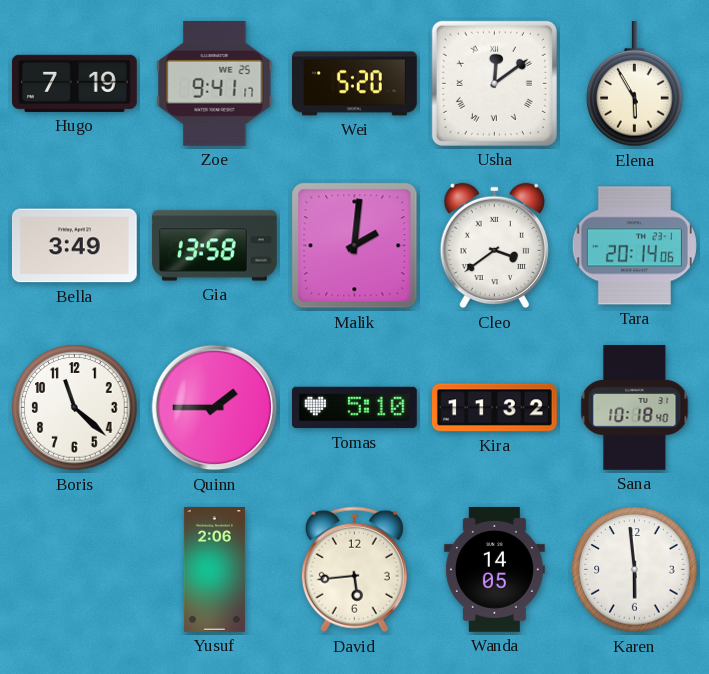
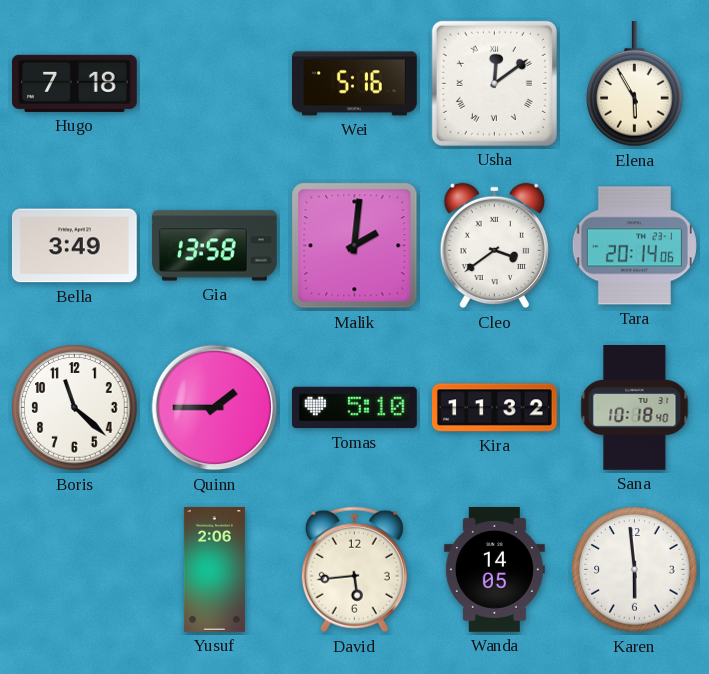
Hugo: 7:19 -> 7:18
Zoe: 9:41 -> none
Wei: 5:20 -> 5:16
